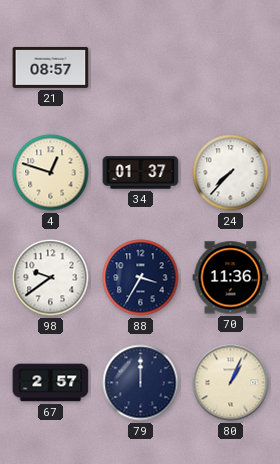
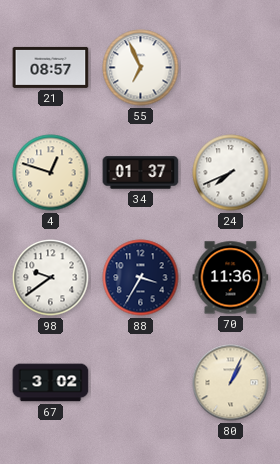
55: none -> 6:56
24: 7:37 -> 7:41
67: 2:57 -> 3:02
79: 12:00 -> none
